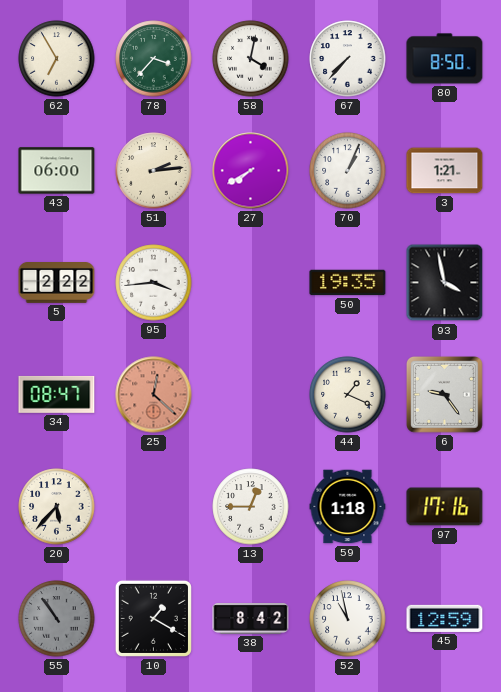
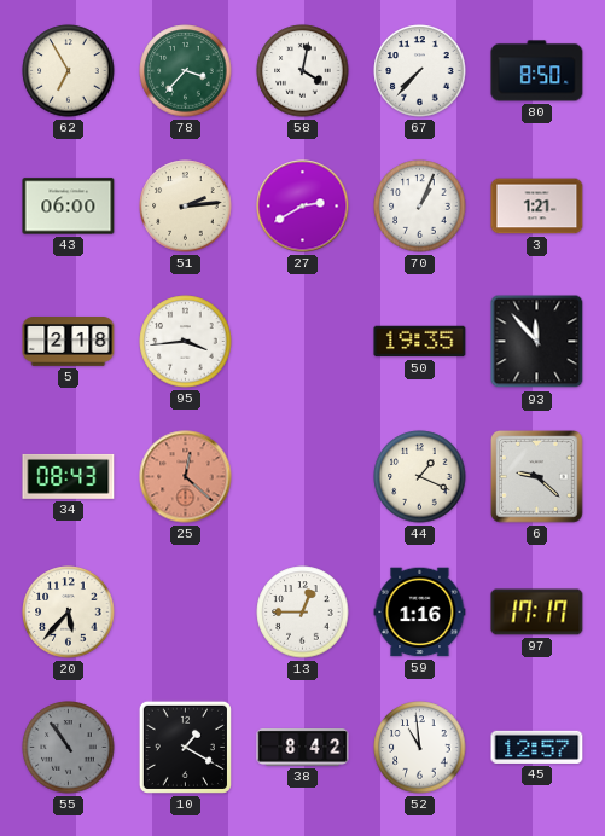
27: 7:40 -> 2:40
5: 2:22 -> 2:18
93: 3:58 -> 11:53
34: 08:47 -> 08:43
6: 9:24 -> 9:22
59: 1:18 -> 1:16
97: 17:16 -> 17:17
52: 10:58 -> 10:59
45: 12:59 -> 12:57
